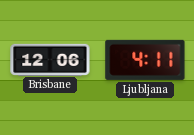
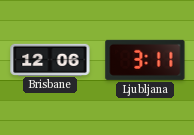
Ljubljana: 4:11 -> 3:11
